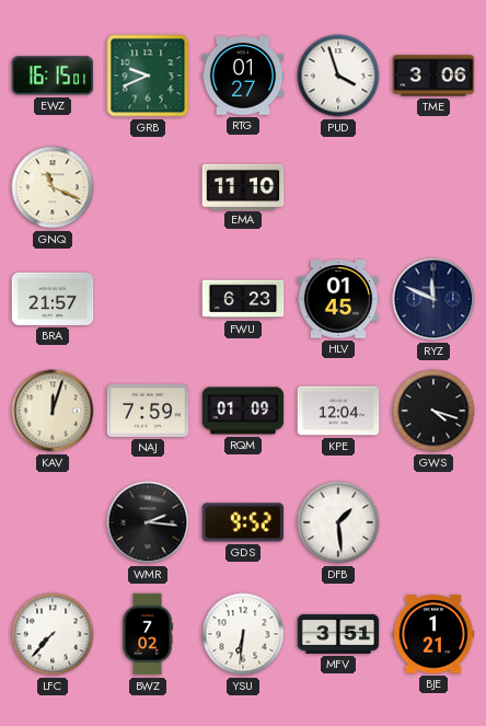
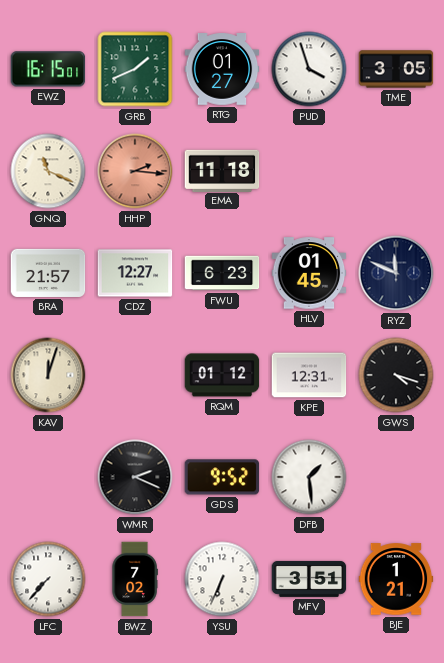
GRB: 9:41 -> 1:41
TME: 3:06 -> 3:05
HHP: none -> 2:16
EMA: 11:10 -> 11:18
CDZ: none -> 12:27
NAJ: 7:59 -> none
RQM: 01:09 -> 01:12
KPE: 12:04 -> 12:31
WMR: 2:16 -> 2:19
YSU: 6:31 -> 6:34
